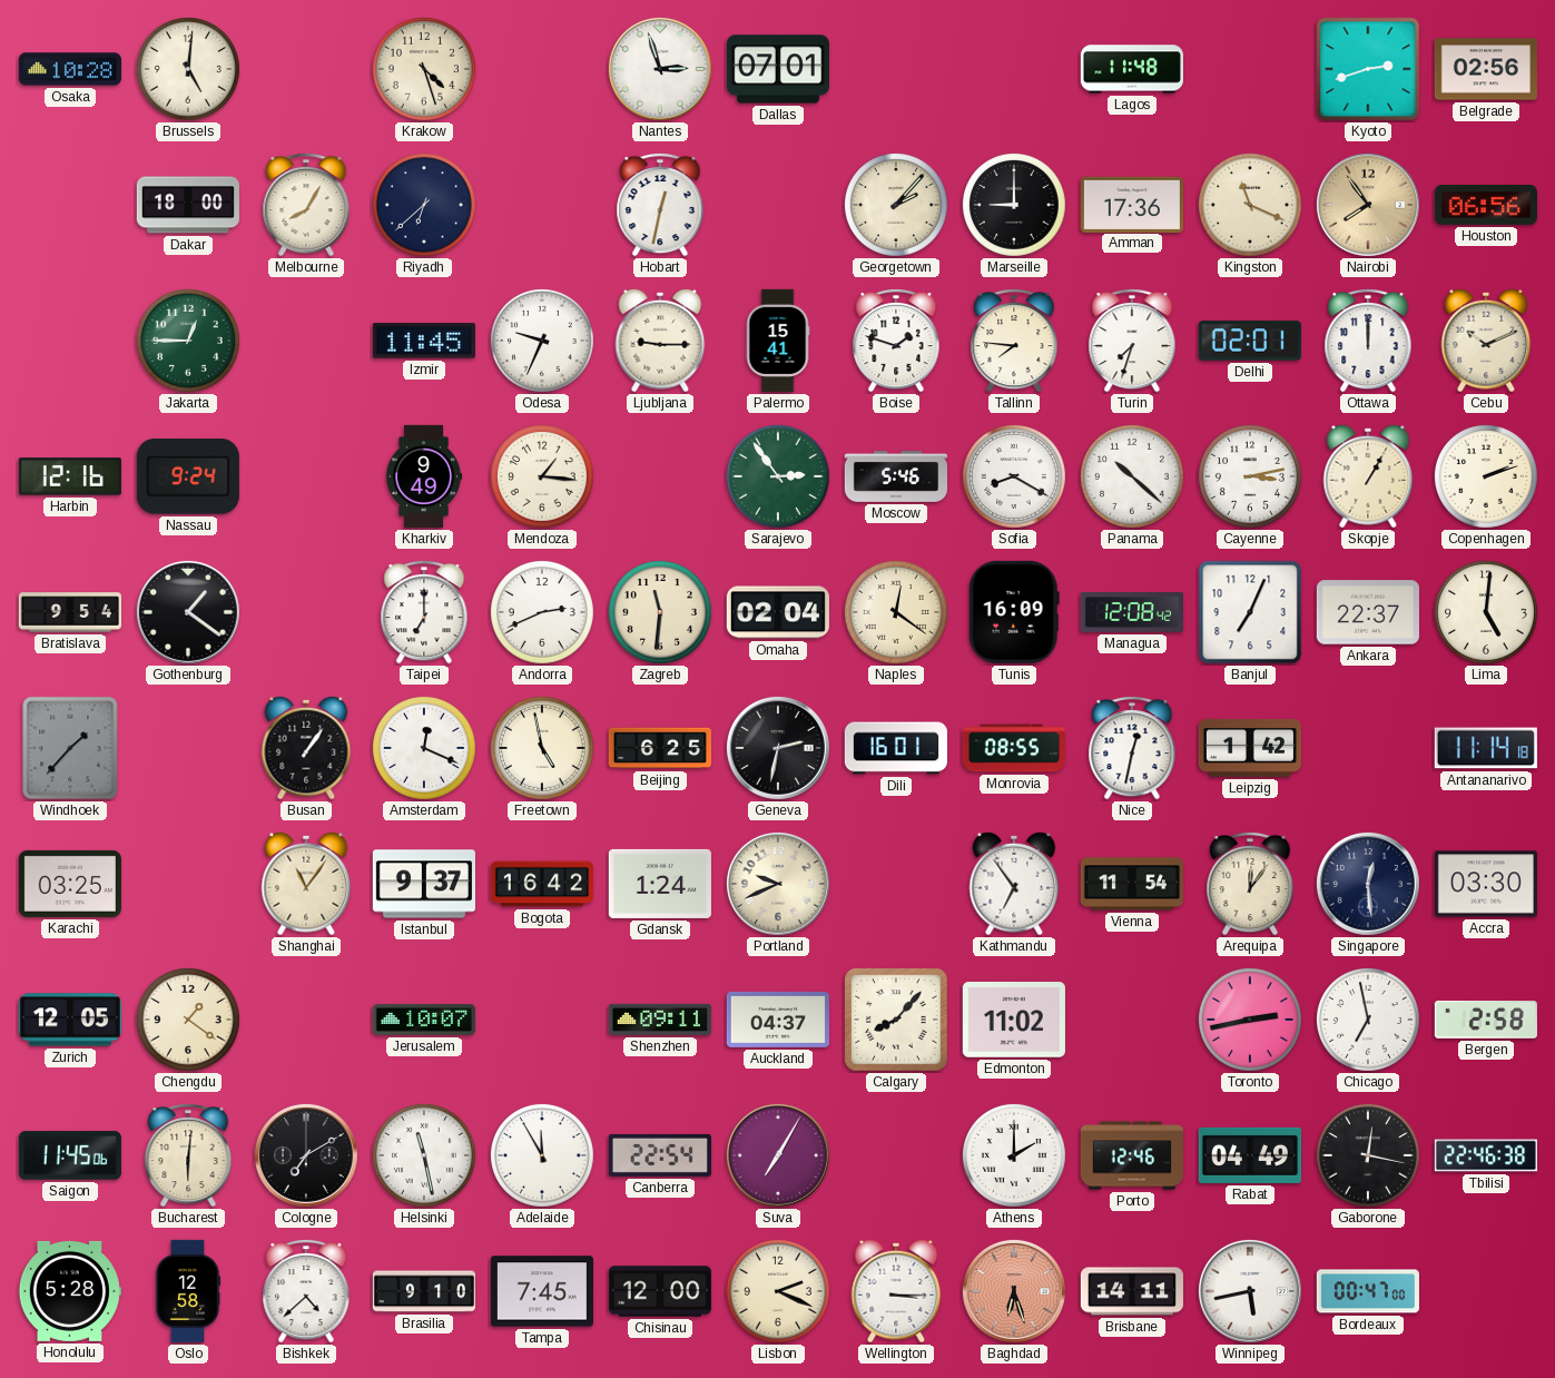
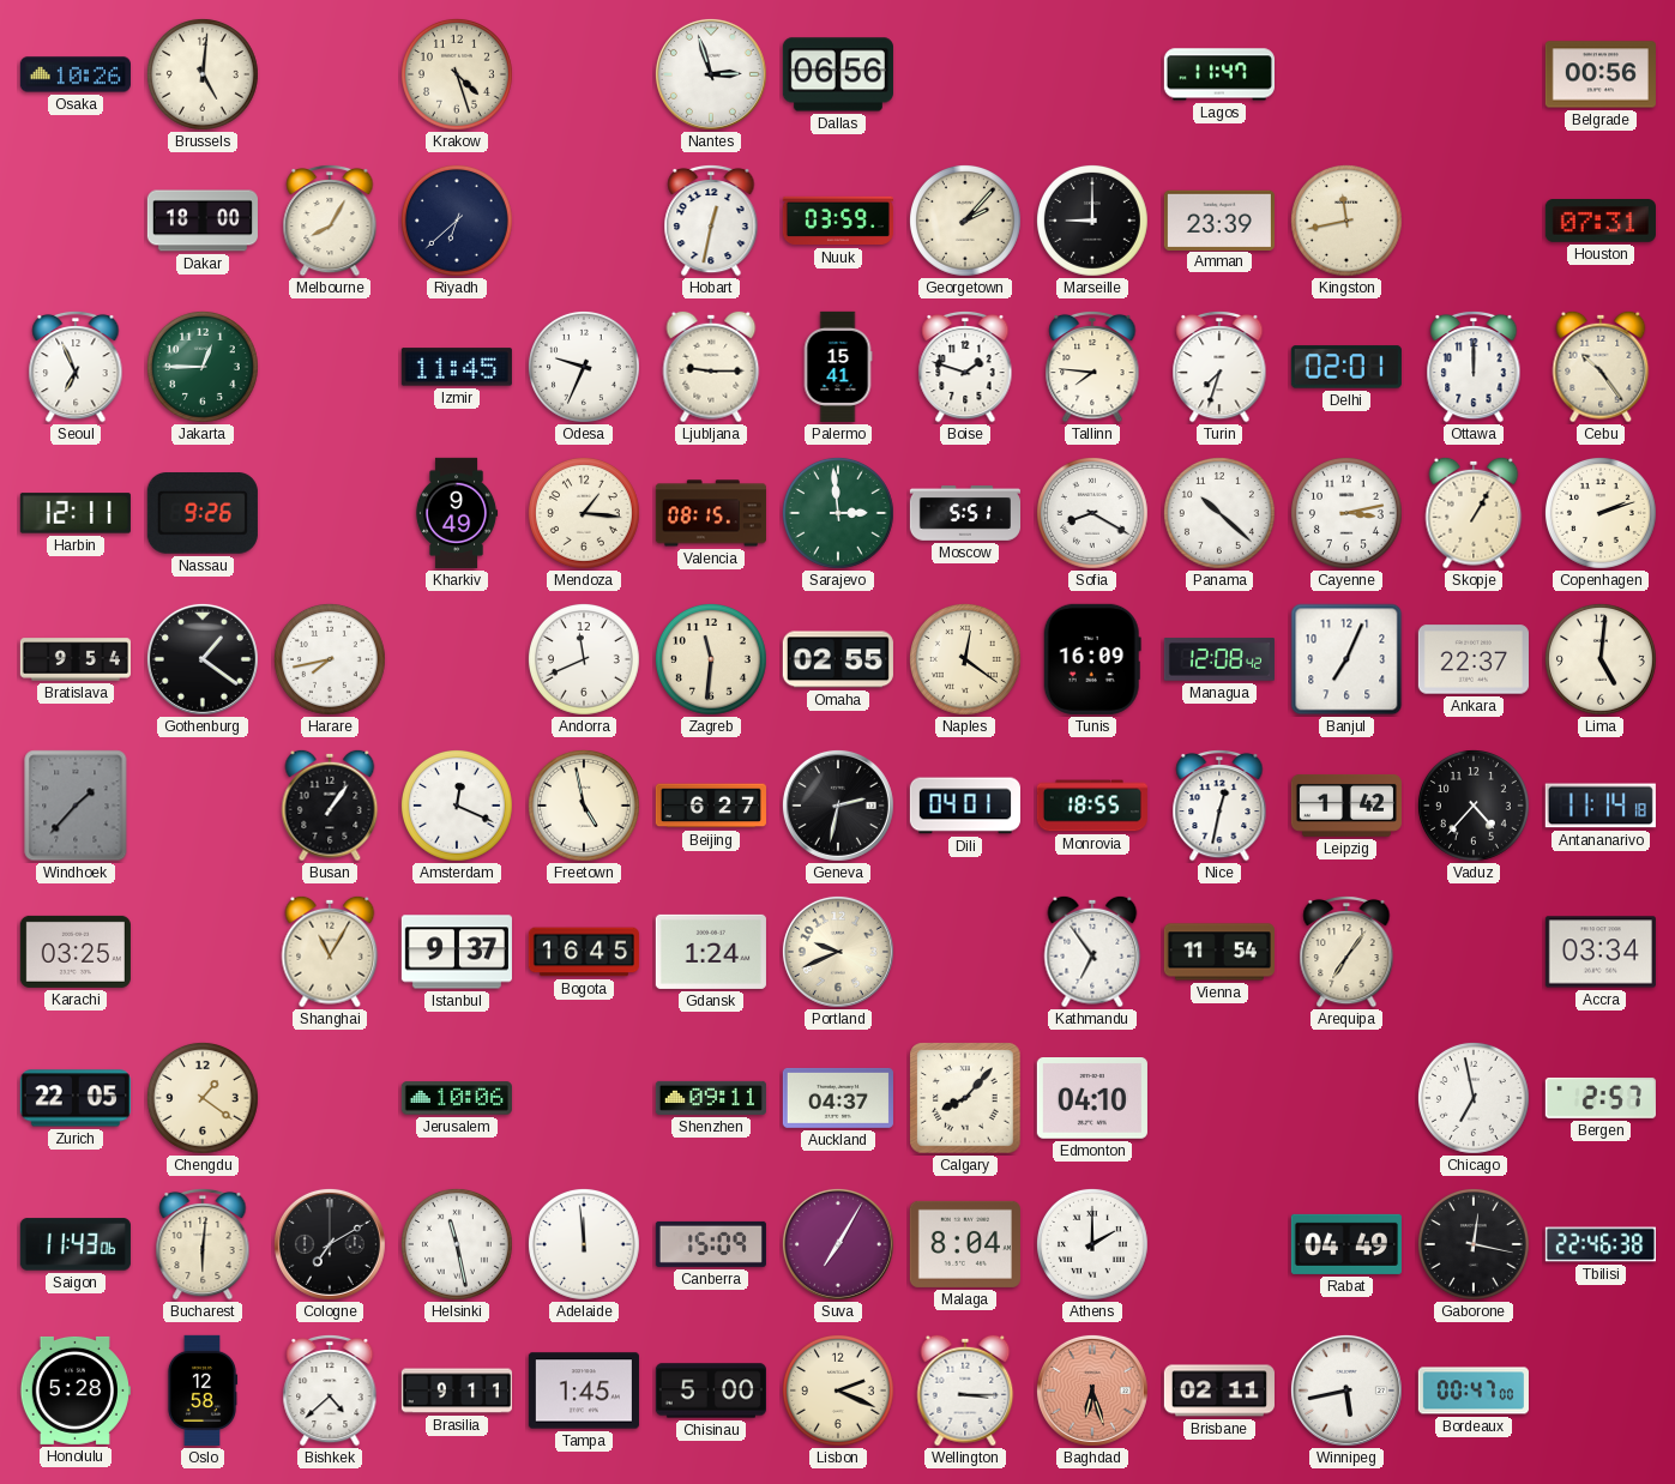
Osaka: 10:28 -> 10:26
Dallas: 07:01 -> 06:56
Lagos: 11:48 -> 11:47
Kyoto: 2:42 -> none
Belgrade: 02:56 -> 00:56
Nuuk: none -> 03:59
Amman: 17:36 -> 23:39
Kingston: 11:19 -> 11:43
Nairobi: 7:54 -> none
Houston: 06:56 -> 07:31
Seoul: none -> 6:56
Cebu: 10:11 -> 10:24
Harbin: 12:16 -> 12:11
Nassau: 9:24 -> 9:26
Valencia: none -> 08:15
Sarajevo: 2:54 -> 2:59
Moscow: 5:46 -> 5:51
Harare: none -> 7:43
Taipei: 7:00 -> none
Andorra: 2:41 -> 11:41
Omaha: 02:04 -> 02:55
Beijing: 6:25 -> 6:27
Dili: 16:01 -> 04:01
Monrovia: 08:55 -> 18:55
Vaduz: none -> 4:37
Shanghai: 11:06 -> 11:05
Bogota: 16:42 -> 16:45
Arequipa: 12:06 -> 7:06
Singapore: 12:29 -> none
Accra: 03:30 -> 03:34
Zurich: 12:05 -> 22:05
Jerusalem: 10:07 -> 10:06
Edmonton: 11:02 -> 04:10
Toronto: 2:43 -> none
Bergen: 2:58 -> 2:57
Saigon: 11:45 -> 11:43
Adelaide: 11:55 -> 11:59
Canberra: 22:54 -> 15:09
Malaga: none -> 8:04
Porto: 12:46 -> none
Brasilia: 9:10 -> 9:11
Tampa: 7:45 -> 1:45
Chisinau: 12:00 -> 5:00
Brisbane: 14:11 -> 02:11
